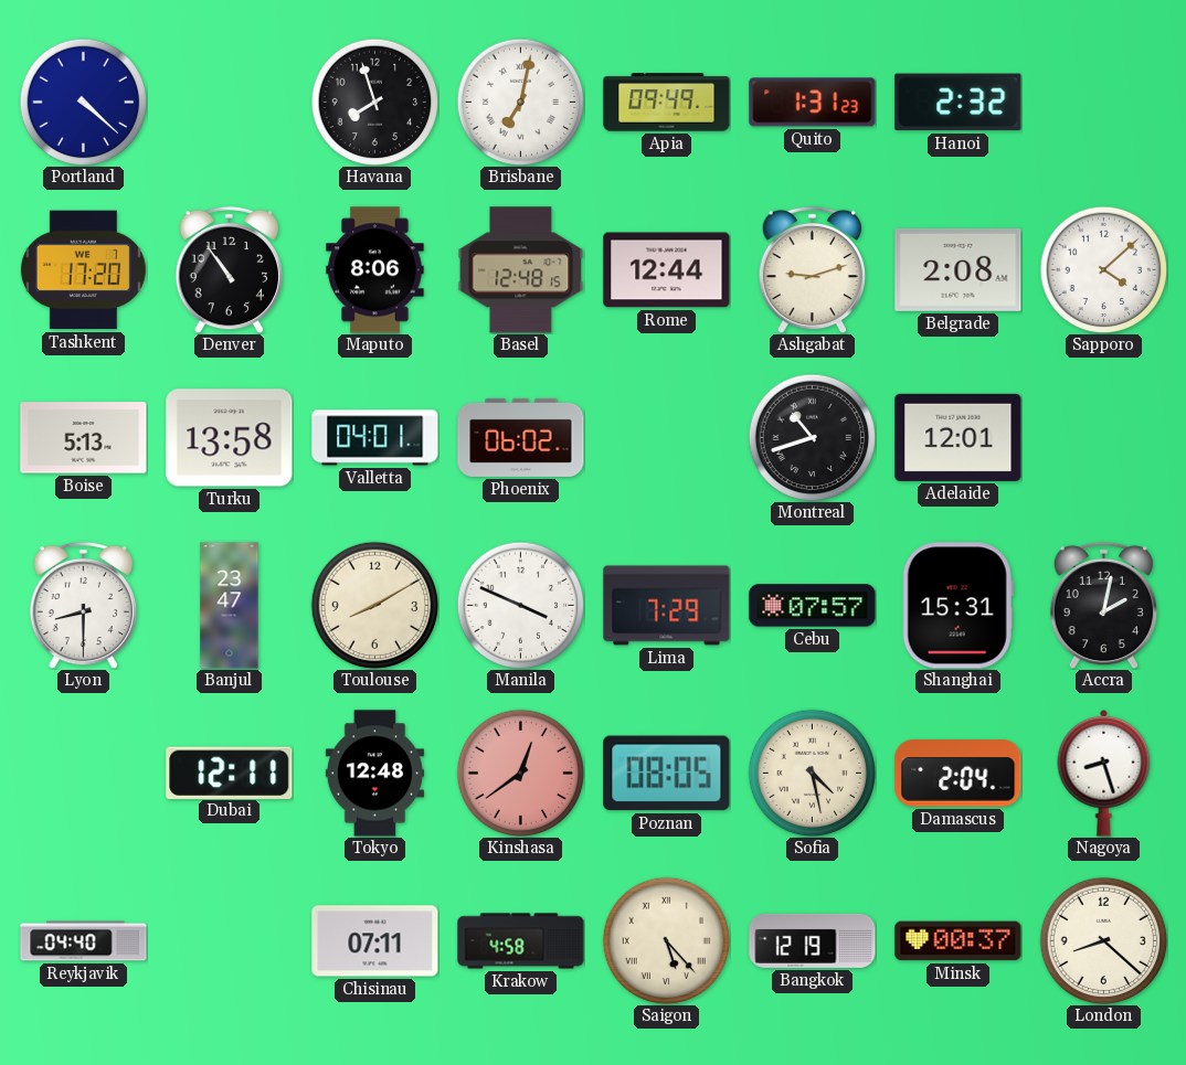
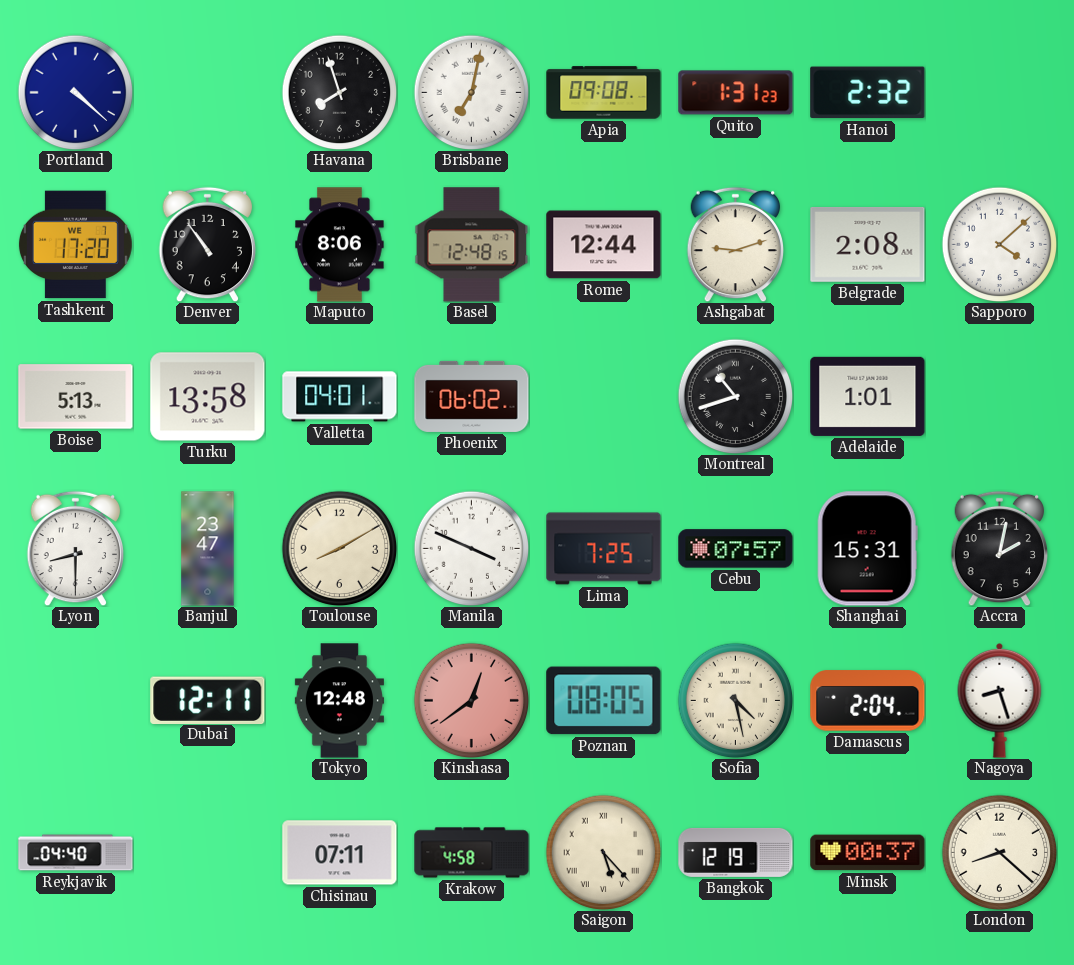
Apia: 09:49 -> 09:08
Adelaide: 12:01 -> 1:01
Lima: 7:29 -> 7:25
